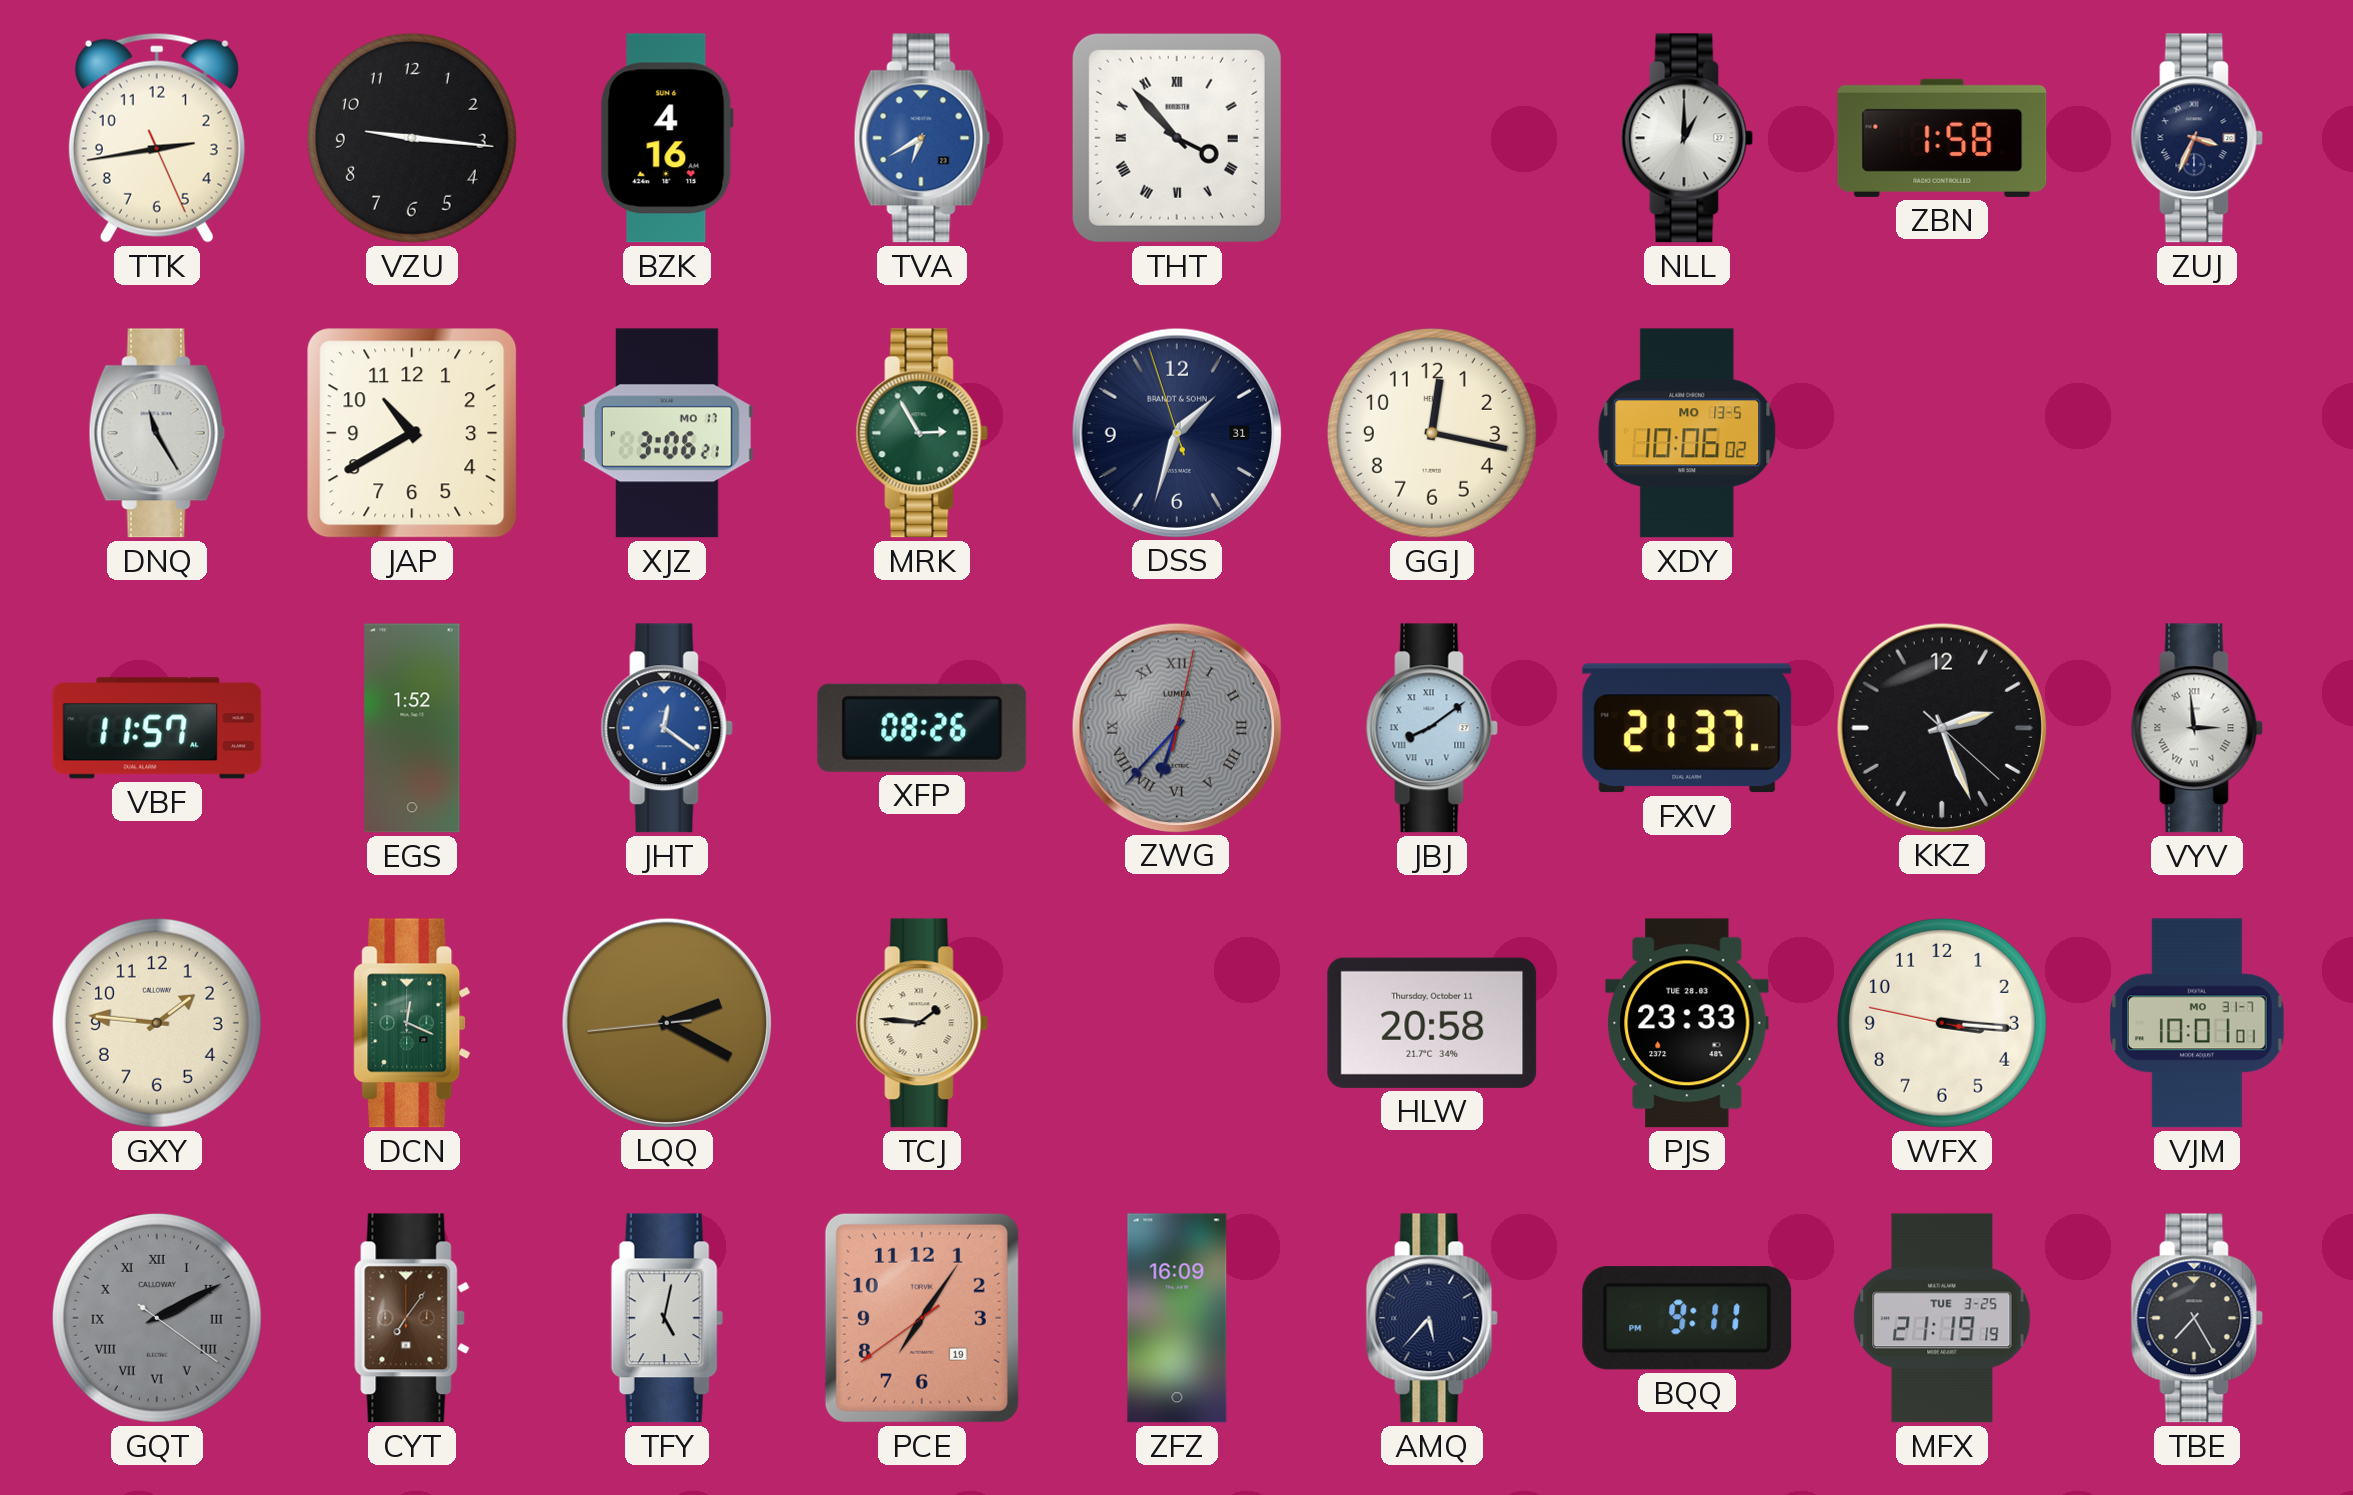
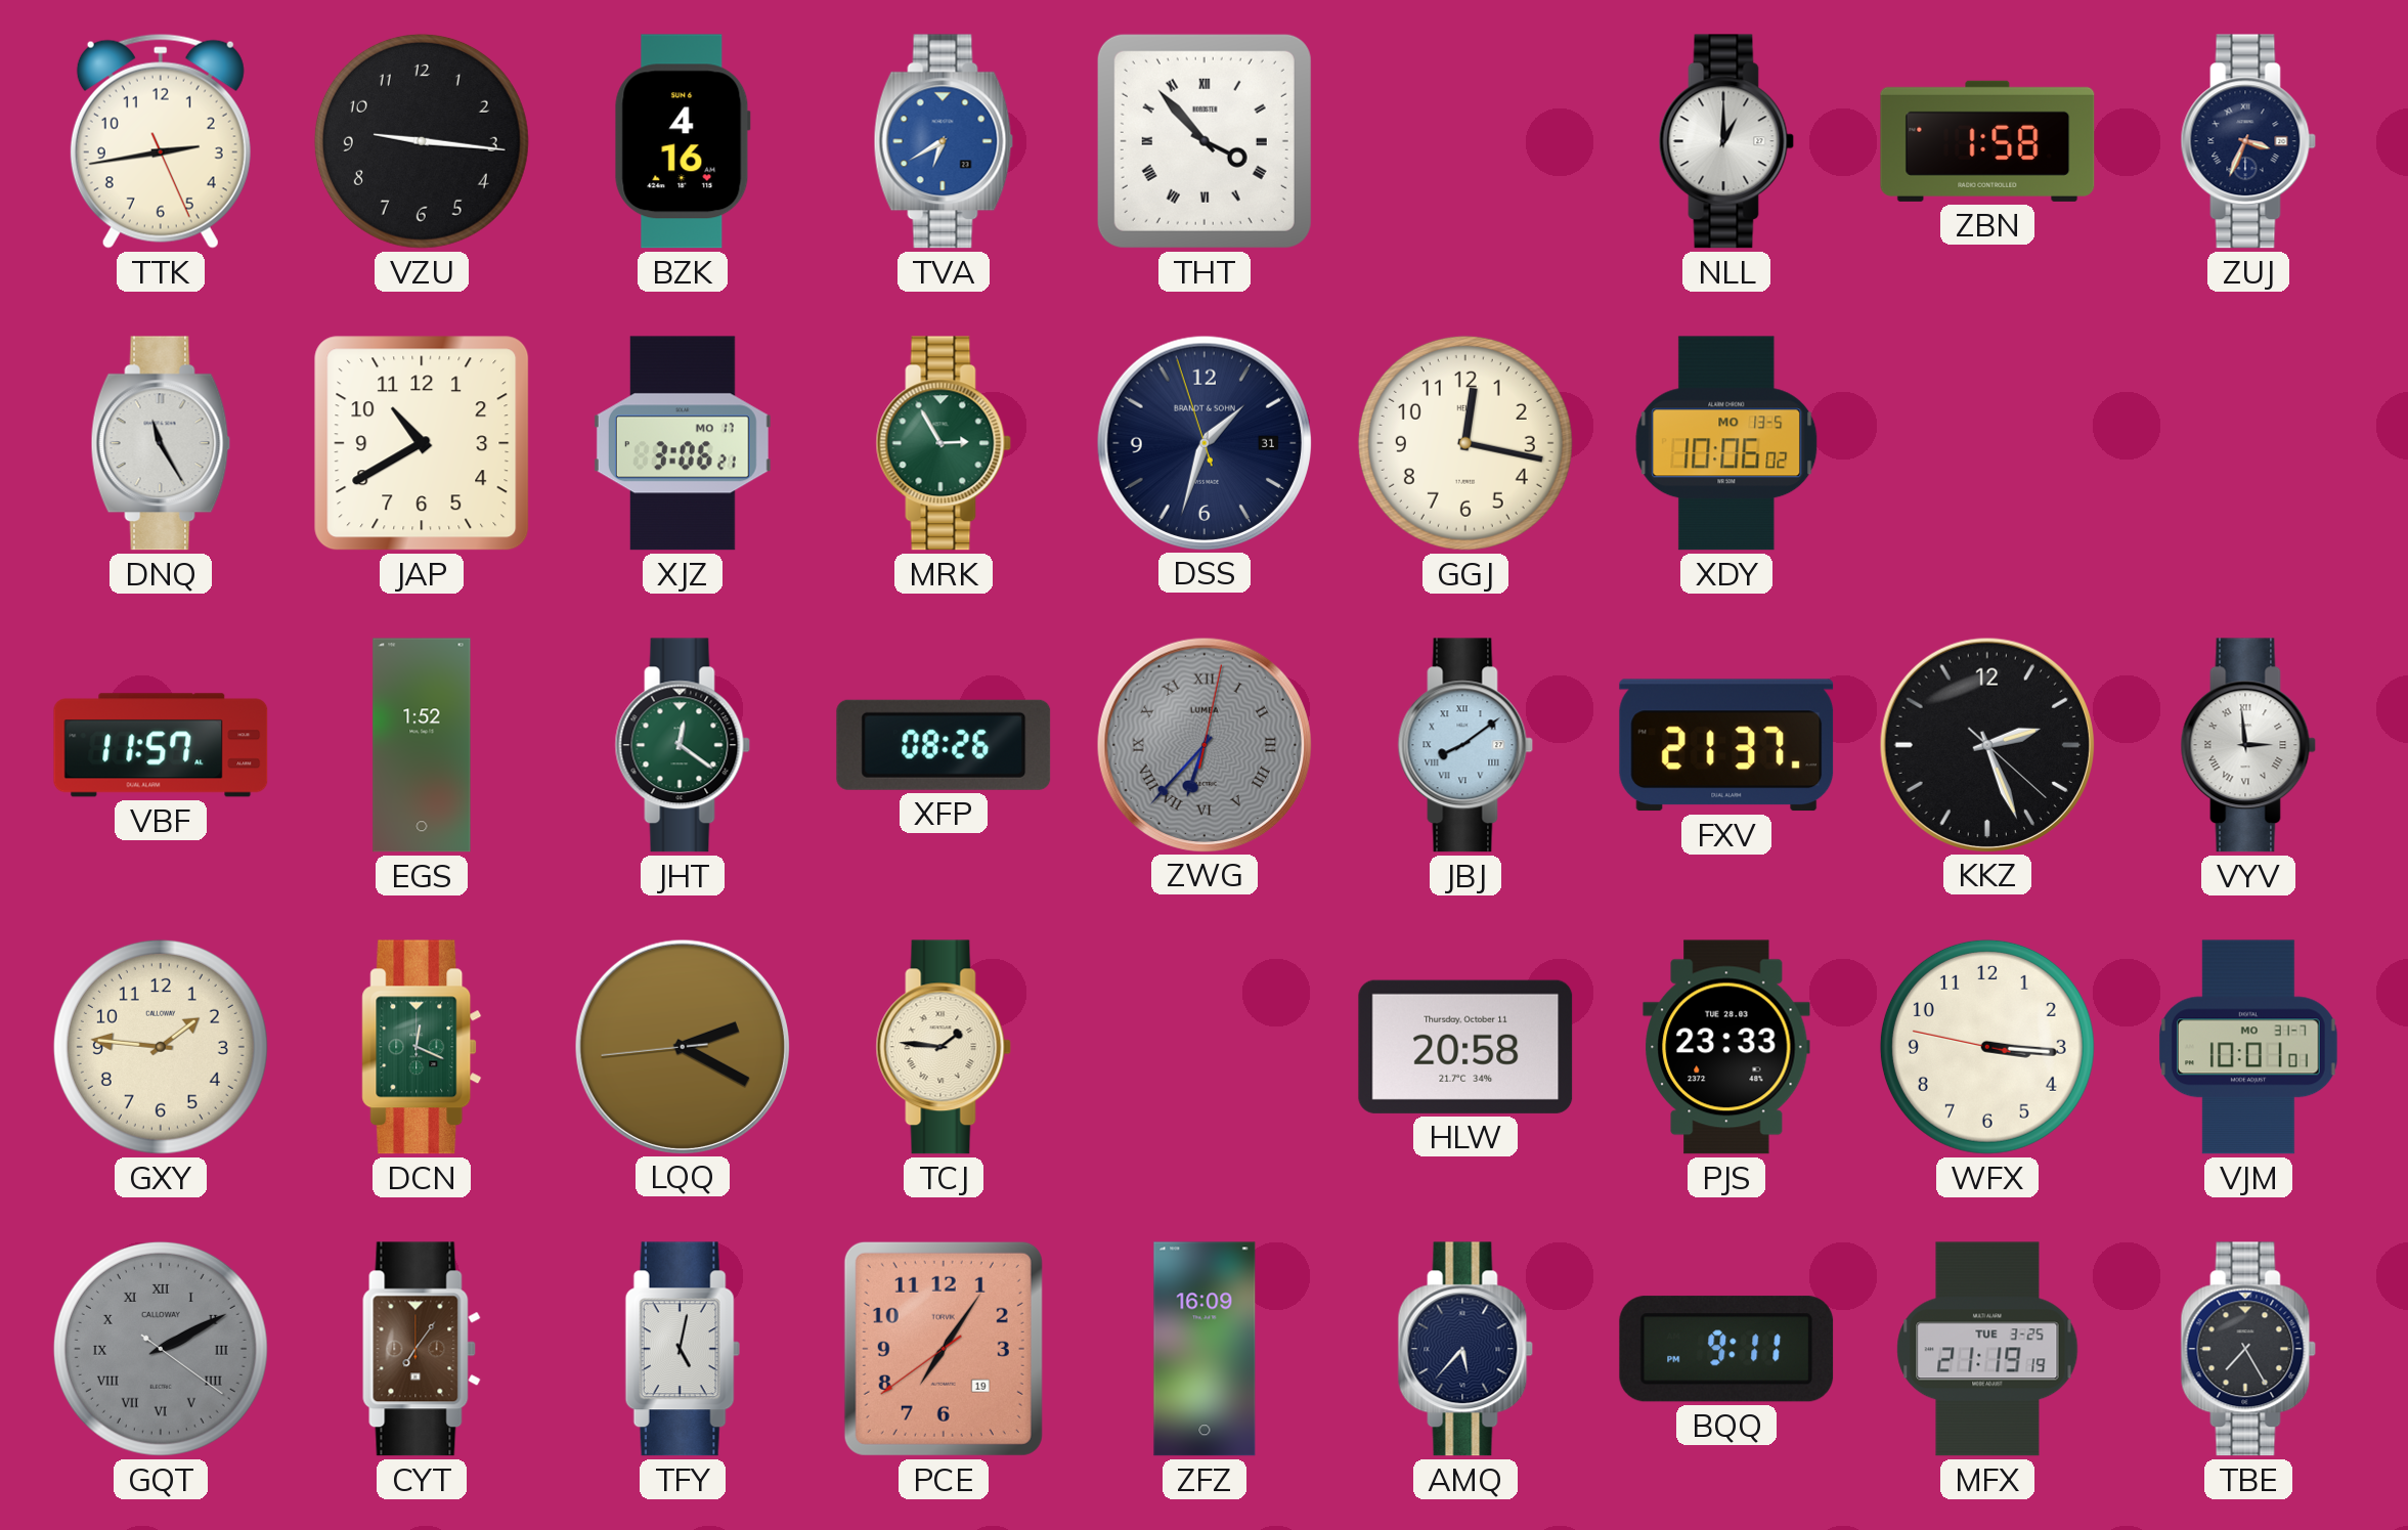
JHT dial: blue -> green
